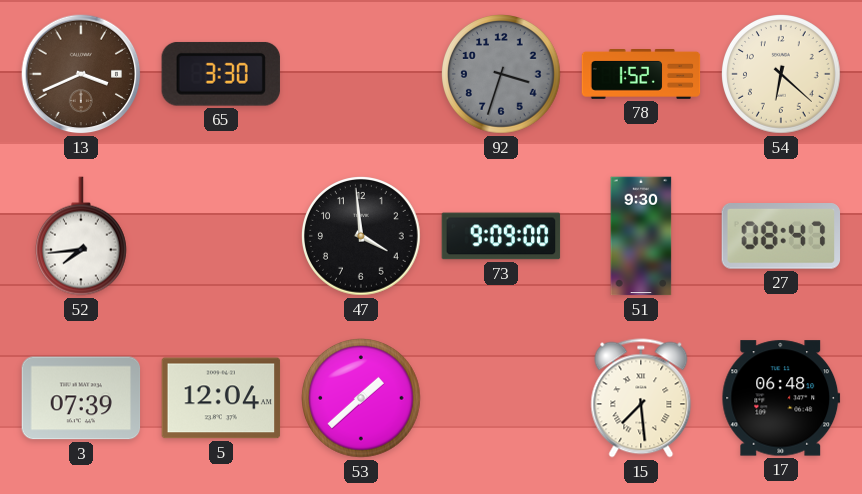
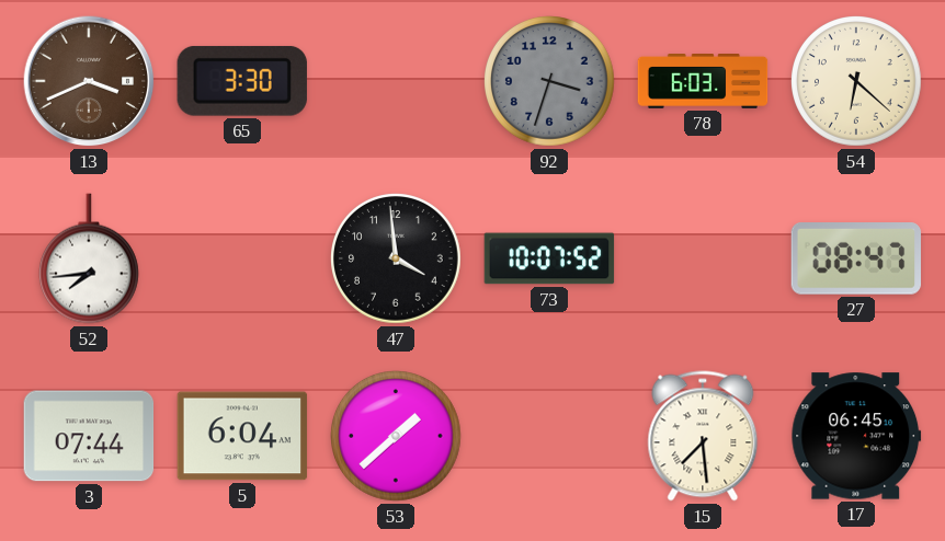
78: 1:52 -> 6:03
73: 9:09 -> 10:07
51: 9:30 -> none
3: 07:39 -> 07:44
5: 12:04 -> 6:04
17: 06:48 -> 06:45
